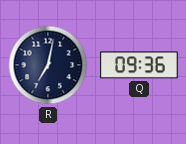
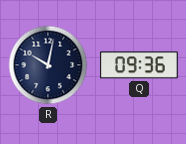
R: 7:02 -> 10:02
